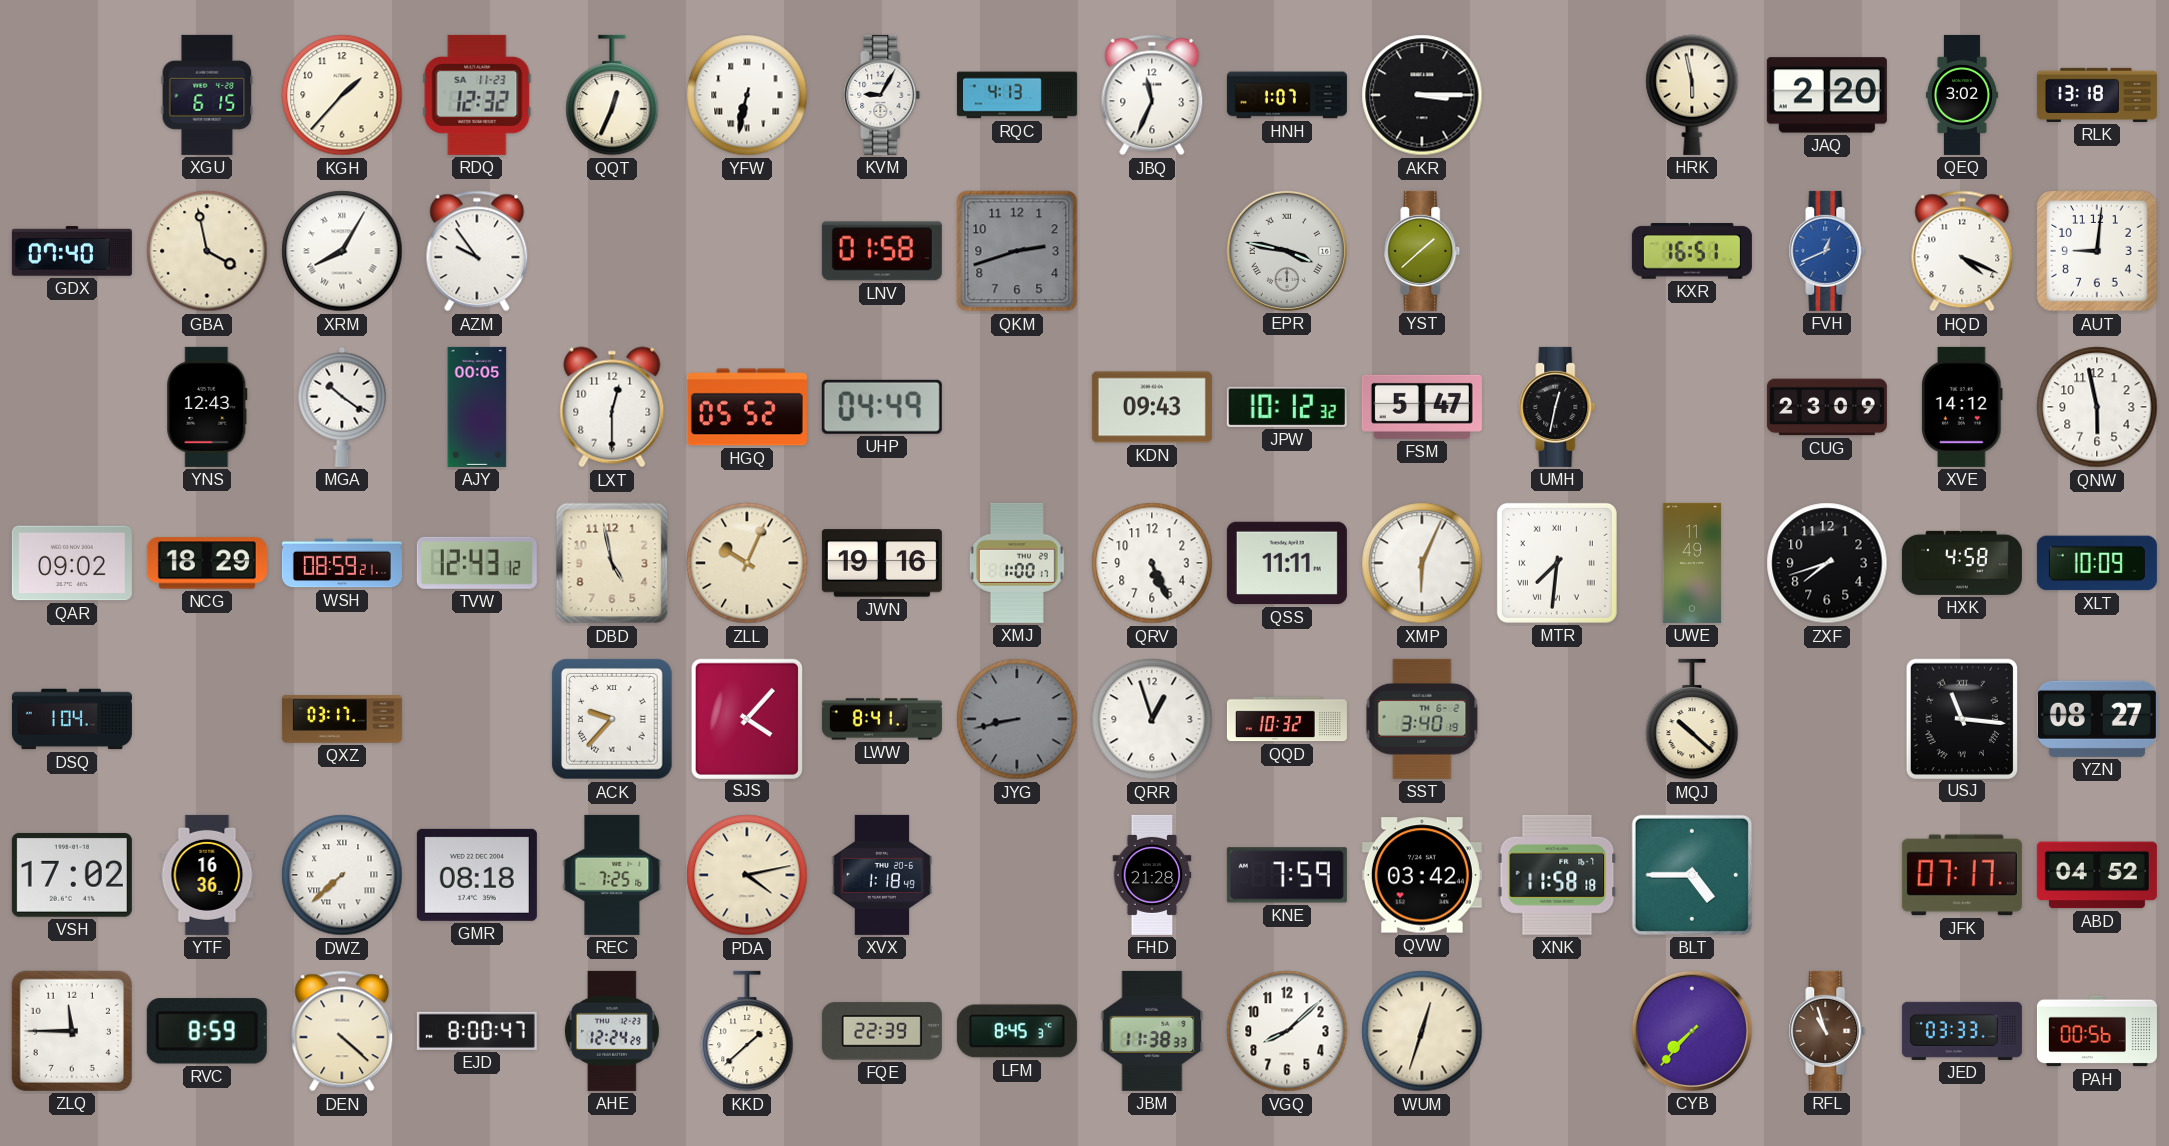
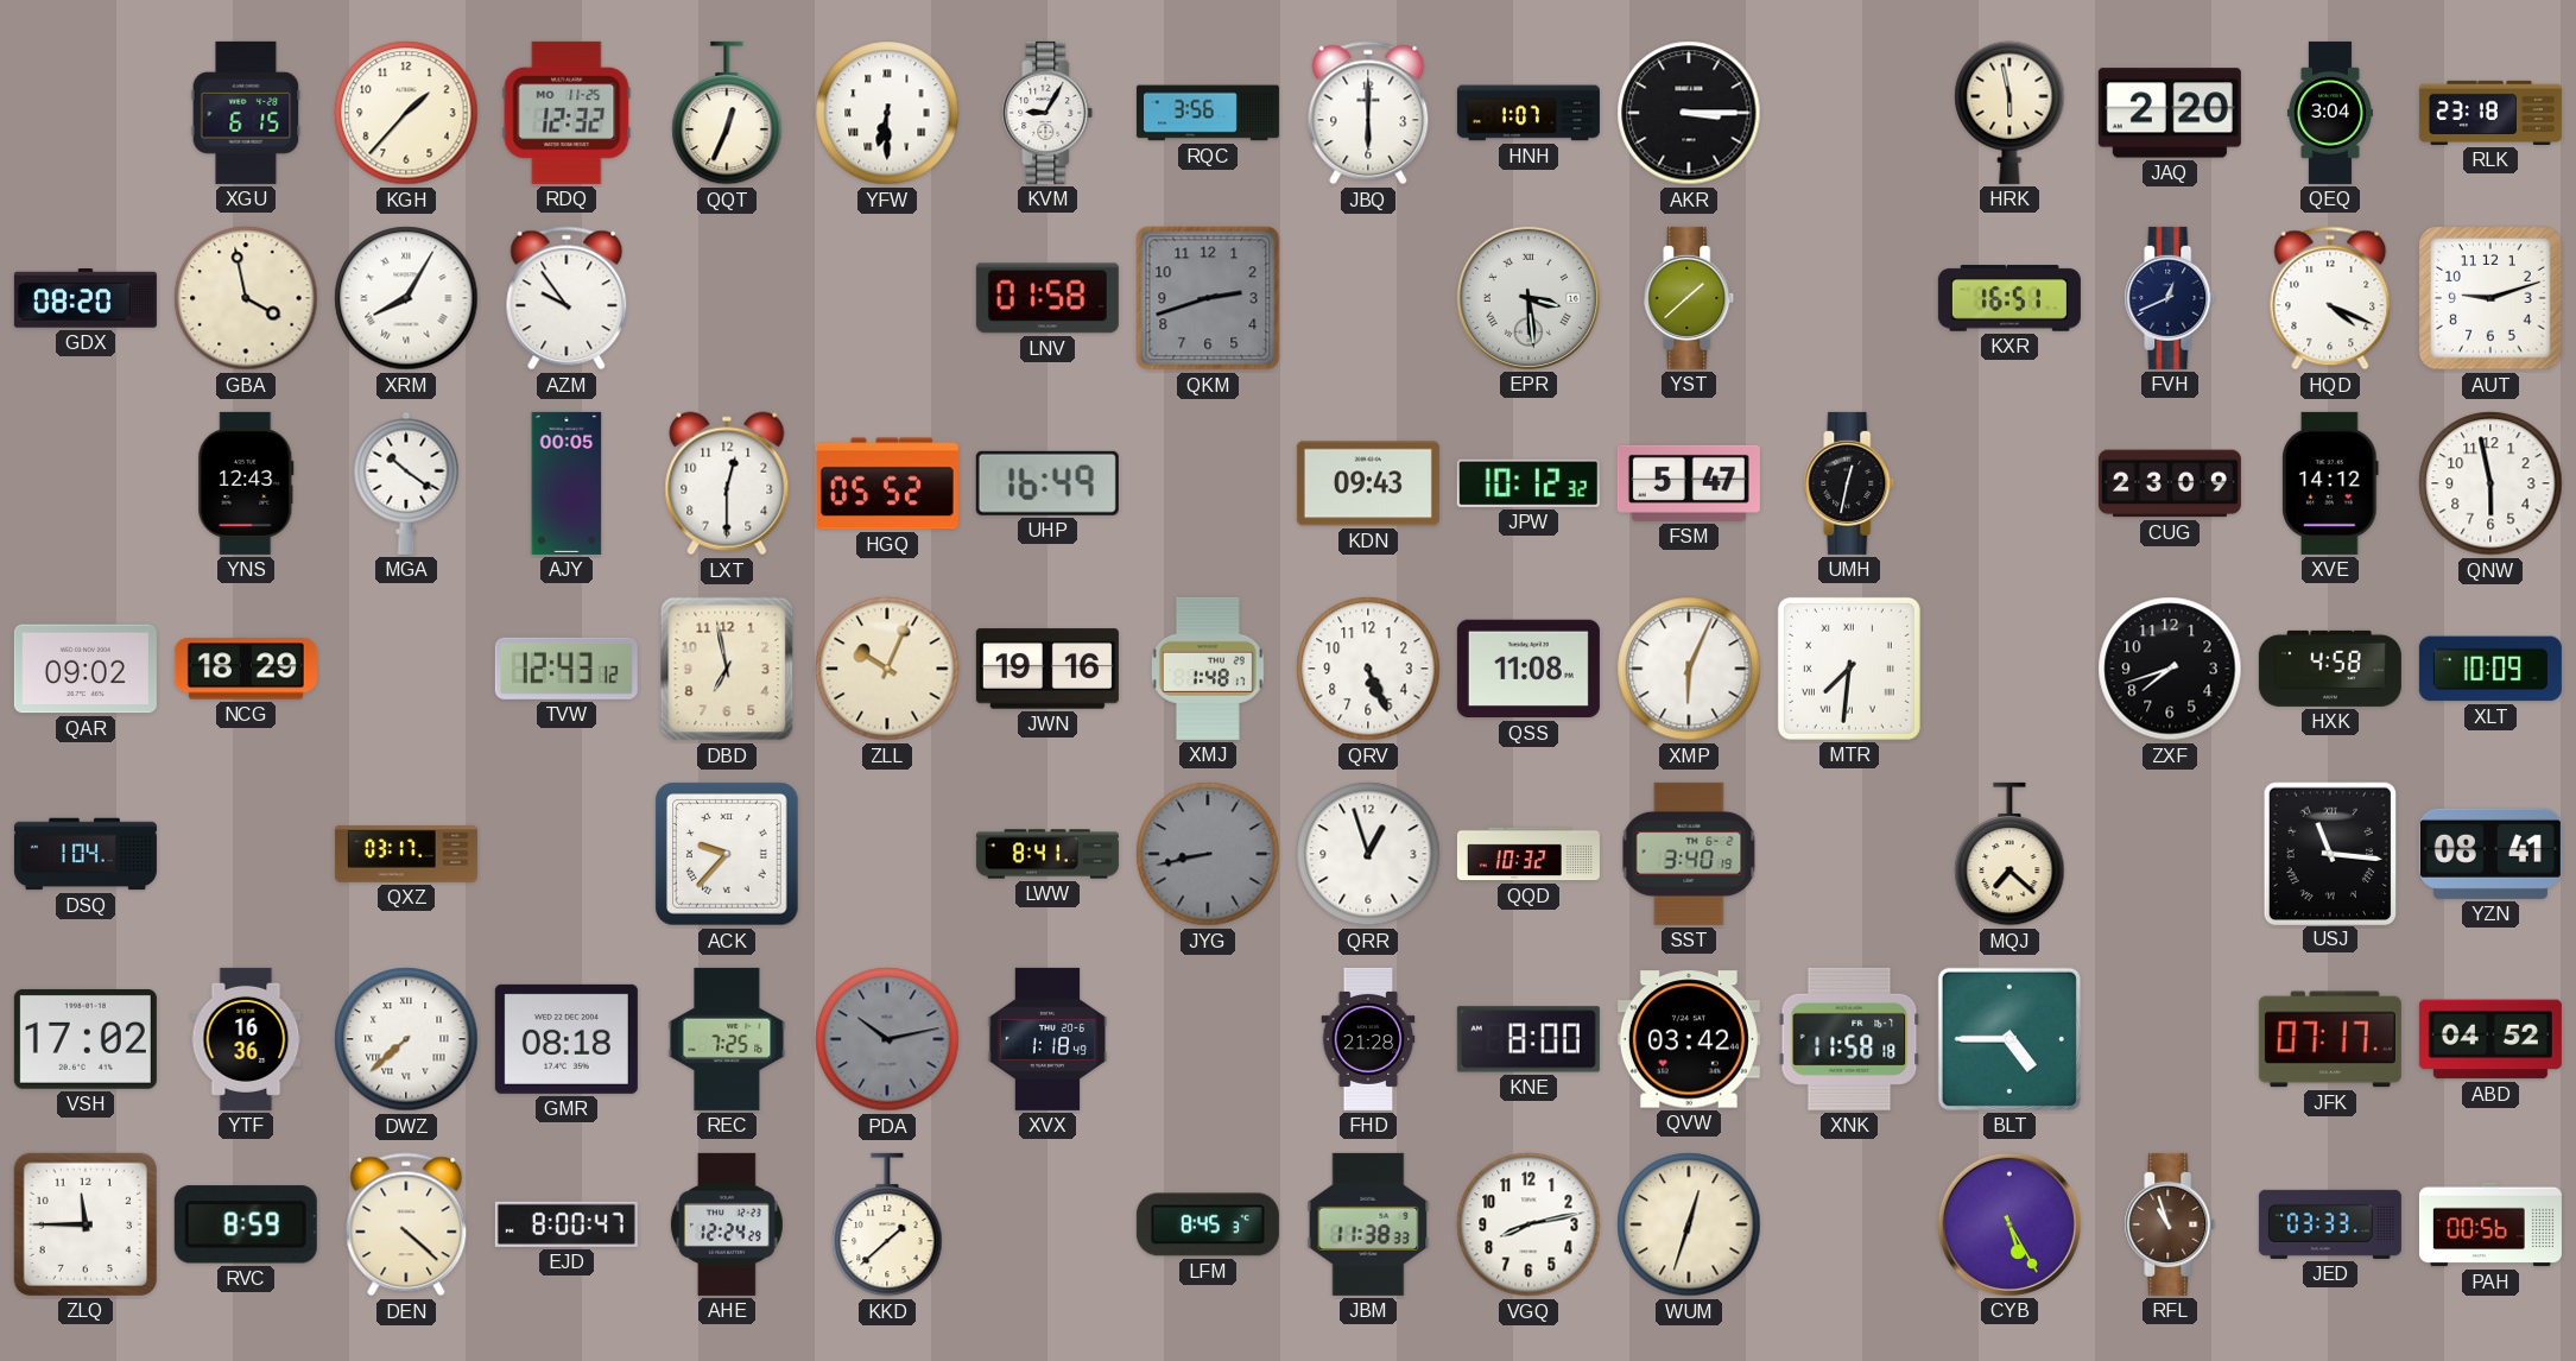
RDQ date: SA 11-23 -> MO 11-25
YFW: 6:32 -> 6:30
RQC: 4:13 -> 3:56
JBQ: 11:34 -> 6:00
QEQ: 3:02 -> 3:04
RLK: 13:18 -> 23:18
GDX: 07:40 -> 08:20
EPR: 3:47 -> 3:29
FVH dial: blue -> navy
AUT: 9:01 -> 9:12
UHP: 04:49 -> 16:49
WSH: 08:59 -> none
DBD: 4:58 -> 6:58
XMJ: 1:00 -> 1:48
QSS: 11:11 -> 11:08
UWE: 11:49 -> none
SJS: 4:07 -> none
MQJ: 10:22 -> 7:22
YZN: 08:27 -> 08:41
PDA: 4:13 -> 10:13
PDA dial: cream -> grey
KNE: 7:59 -> 8:00
FQE: 22:39 -> none
VGQ: 8:08 -> 8:13
CYB: 7:37 -> 5:25
